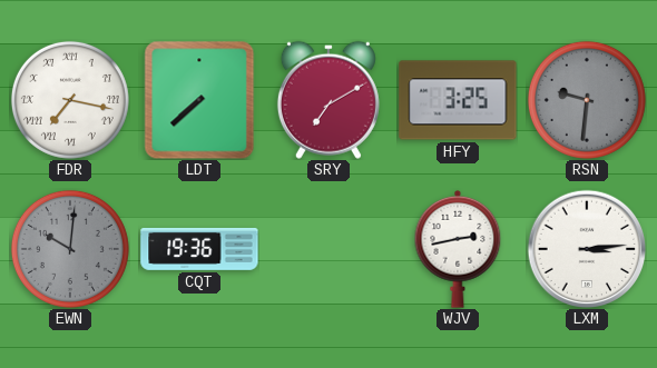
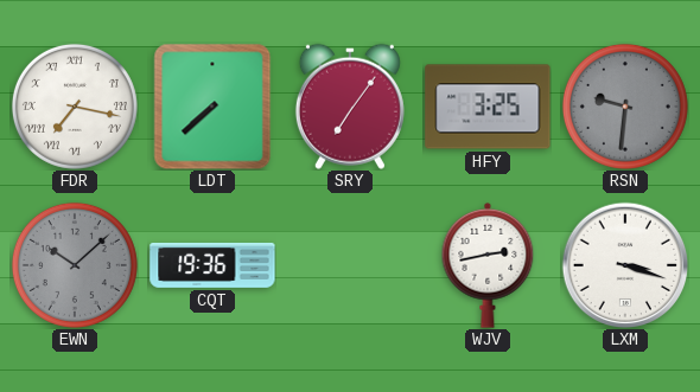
SRY: 7:10 -> 7:06
EWN: 10:01 -> 10:08
LXM: 3:14 -> 3:18
